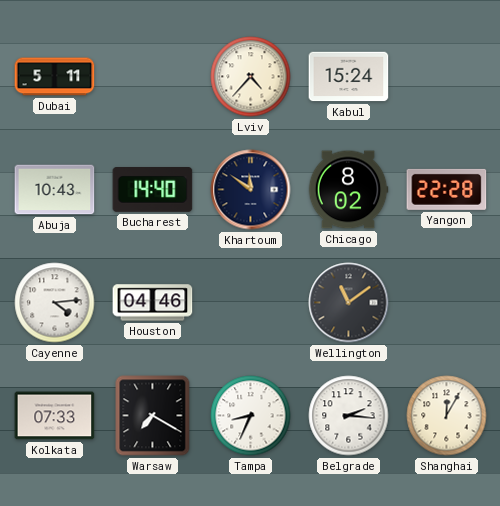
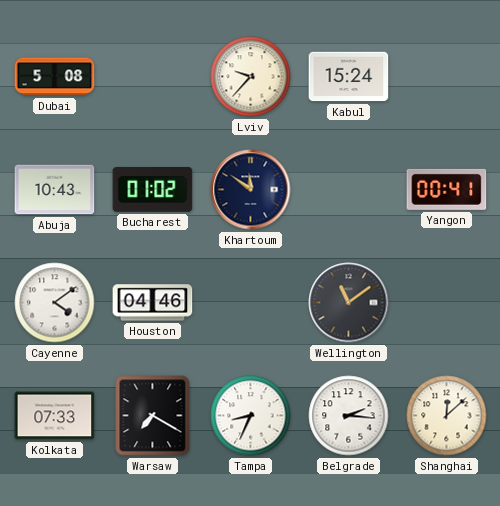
Dubai: 5:11 -> 5:08
Lviv: 4:37 -> 9:37
Bucharest: 14:40 -> 01:02
Chicago: 8:02 -> none
Yangon: 22:28 -> 00:41
Cayenne: 4:14 -> 4:09
Shanghai: 12:05 -> 12:08
